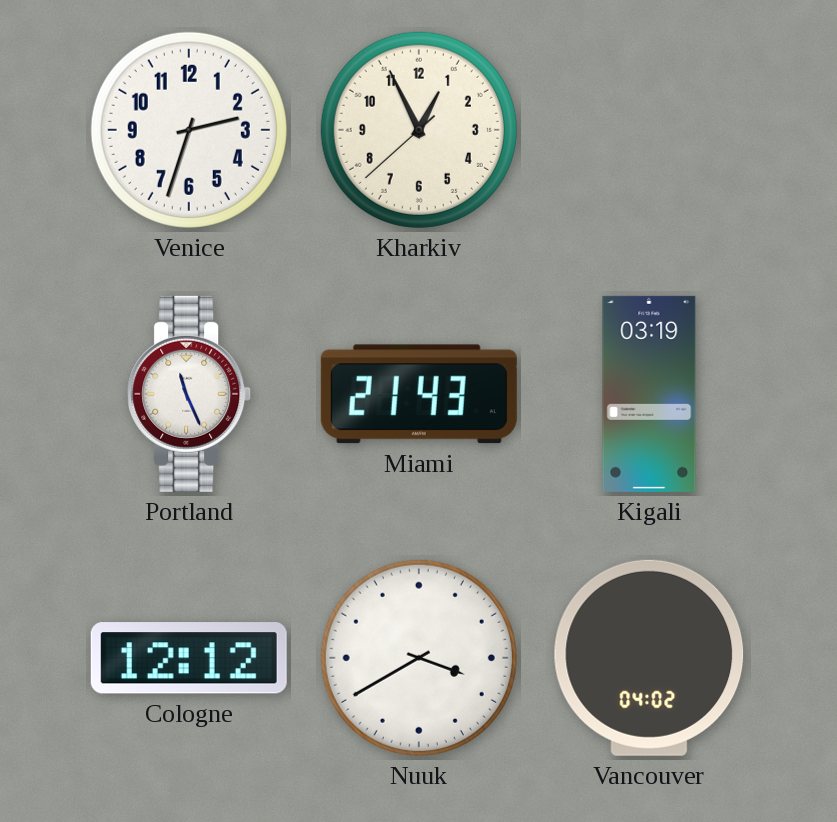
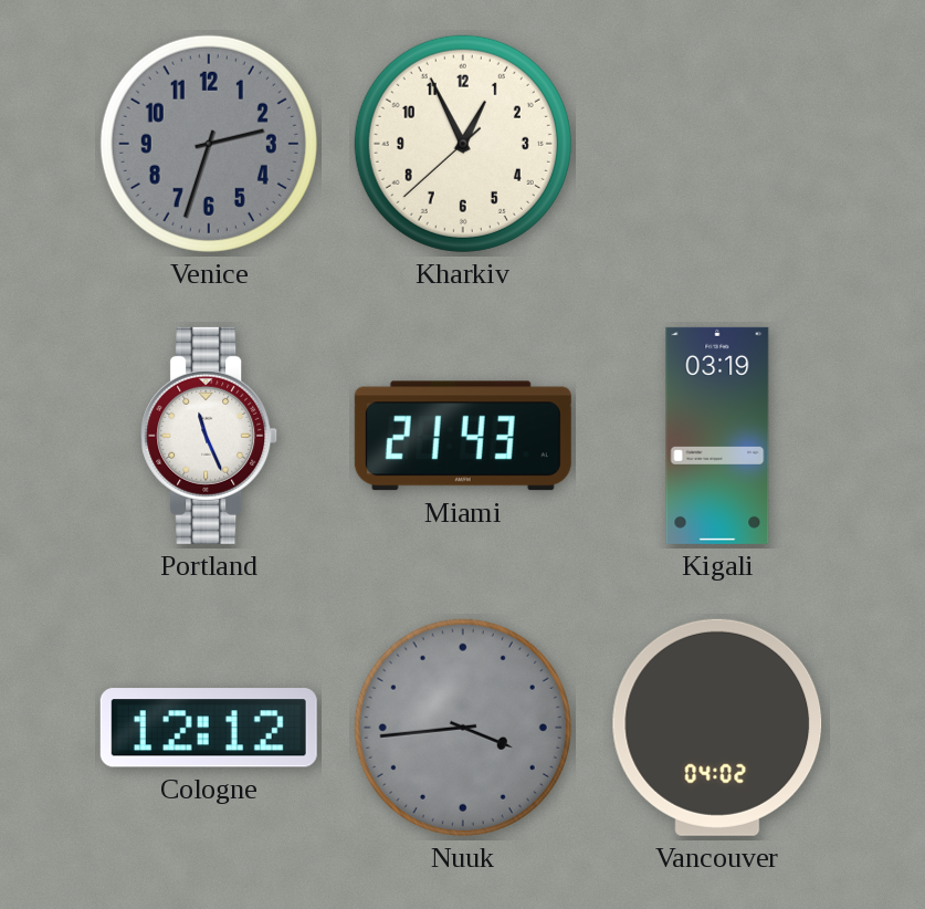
Venice dial: white -> grey
Nuuk: 3:40 -> 3:44
Nuuk dial: white -> grey
